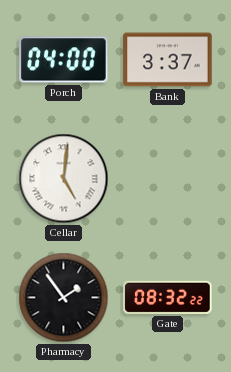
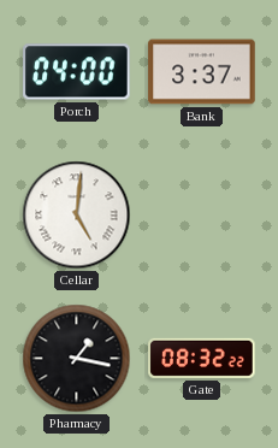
Pharmacy: 1:54 -> 1:17
